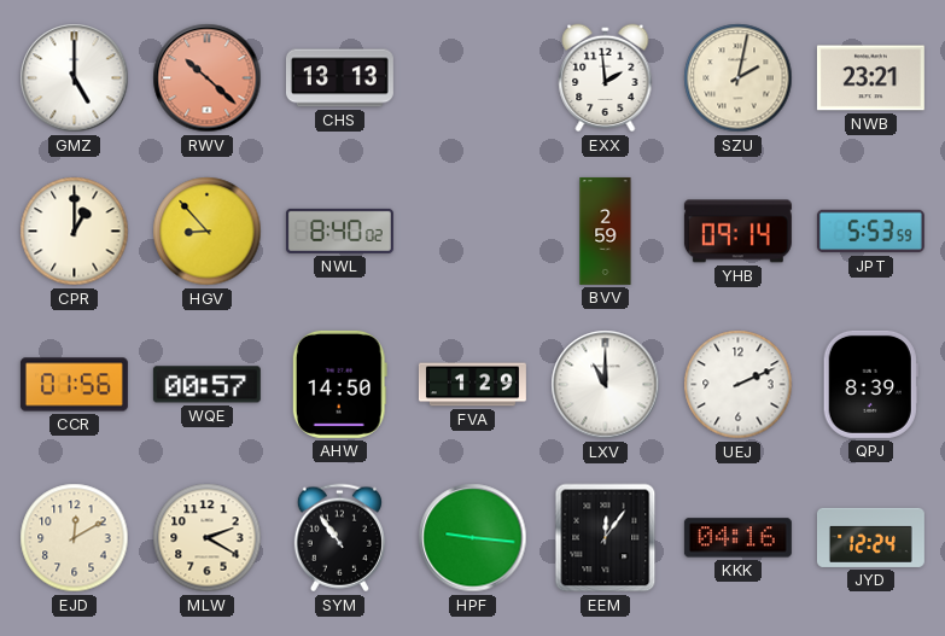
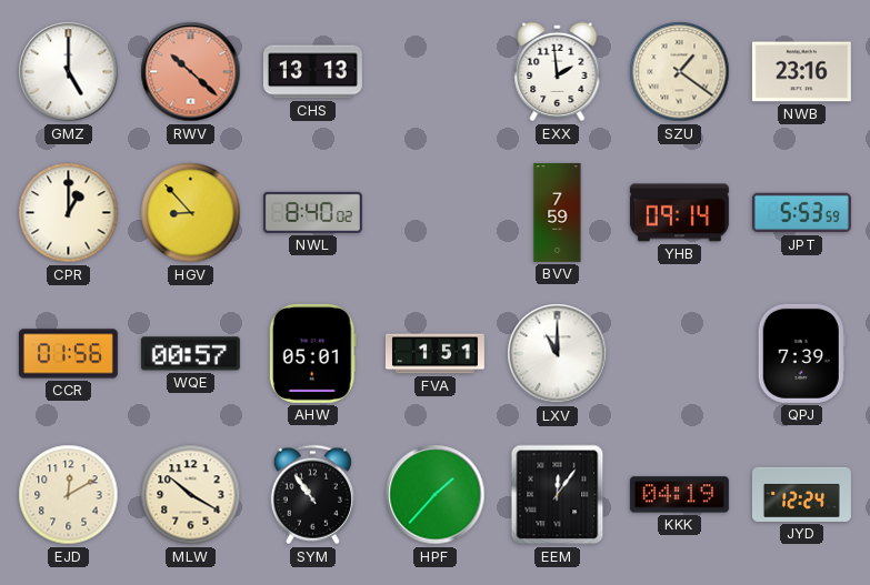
SZU: 2:02 -> 1:21
NWB: 23:21 -> 23:16
BVV: 2:59 -> 7:59
AHW: 14:50 -> 05:01
FVA: 1:29 -> 1:51
UEJ: 2:11 -> none
QPJ: 8:39 -> 7:39
MLW: 2:20 -> 10:20
HPF: 9:16 -> 1:37
KKK: 04:16 -> 04:19
